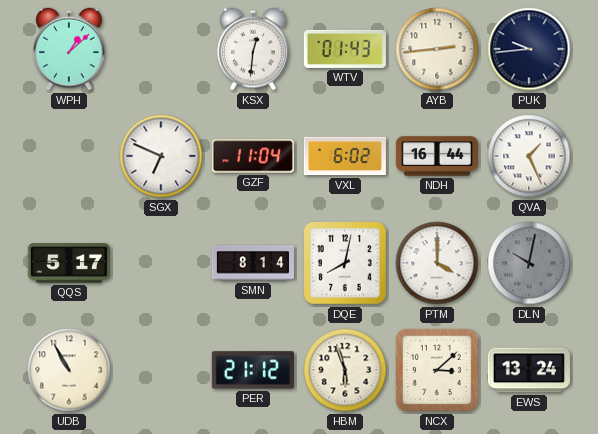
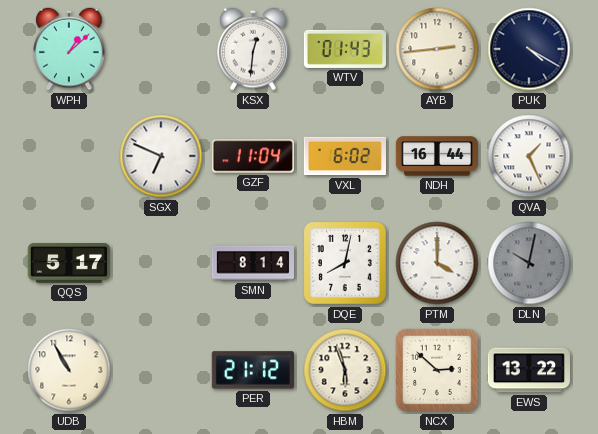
PUK: 9:44 -> 4:20
NCX: 3:08 -> 2:52
EWS: 13:24 -> 13:22
